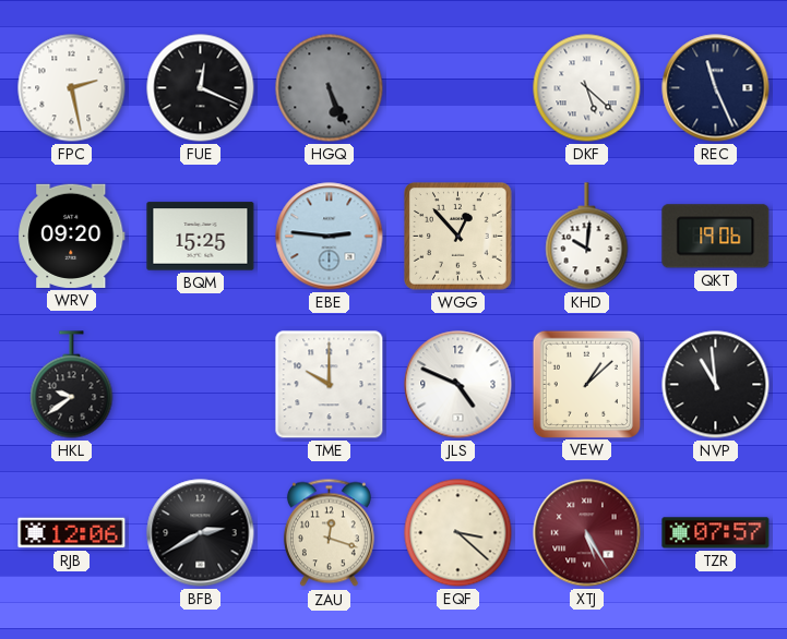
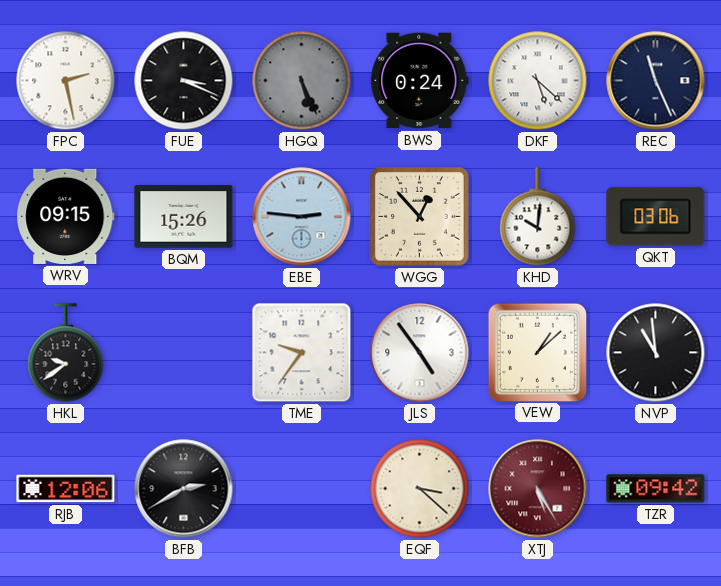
FUE: 12:19 -> 3:19
BWS: none -> 0:24
WRV: 09:20 -> 09:15
BQM: 15:25 -> 15:26
QKT: 19:06 -> 03:06
TME: 10:00 -> 9:36
JLS: 4:49 -> 4:54
ZAU: 12:18 -> none
TZR: 07:57 -> 09:42
